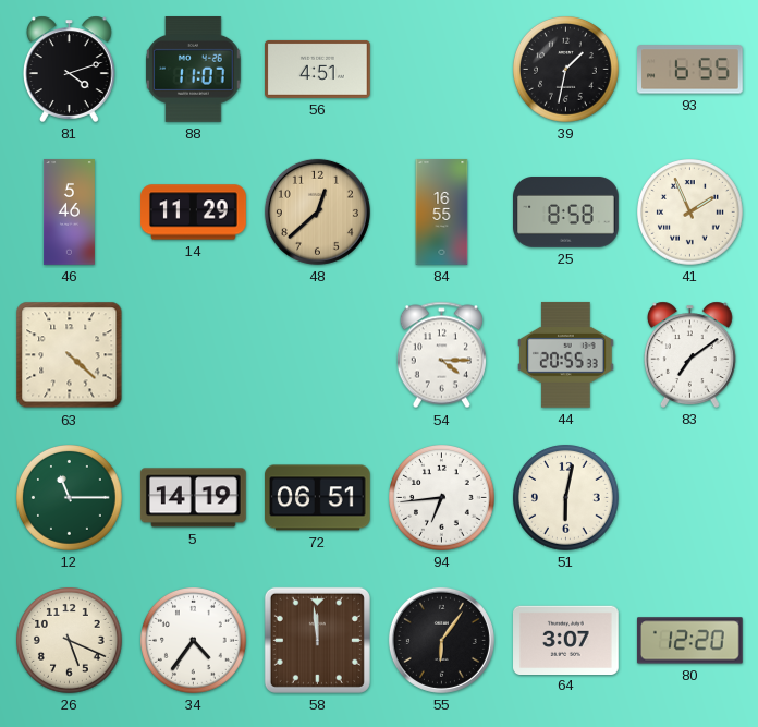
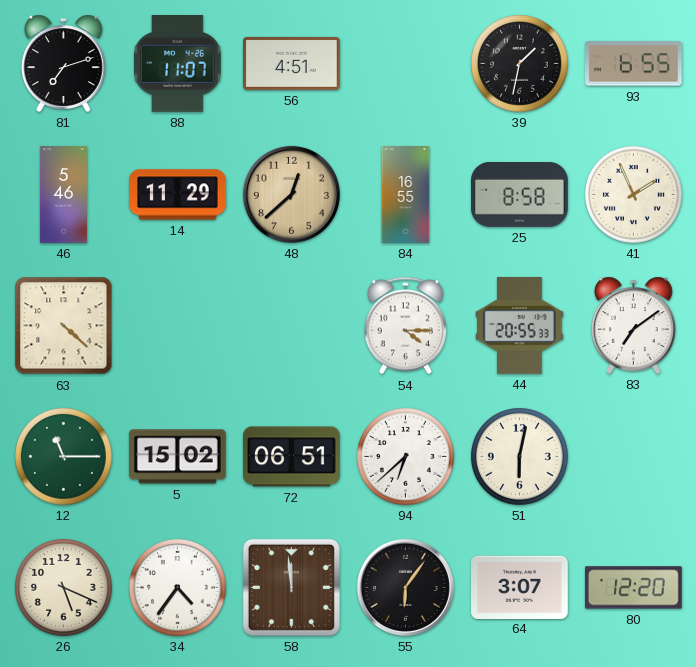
81: 4:12 -> 7:12
5: 14:19 -> 15:02
94: 6:44 -> 6:38
